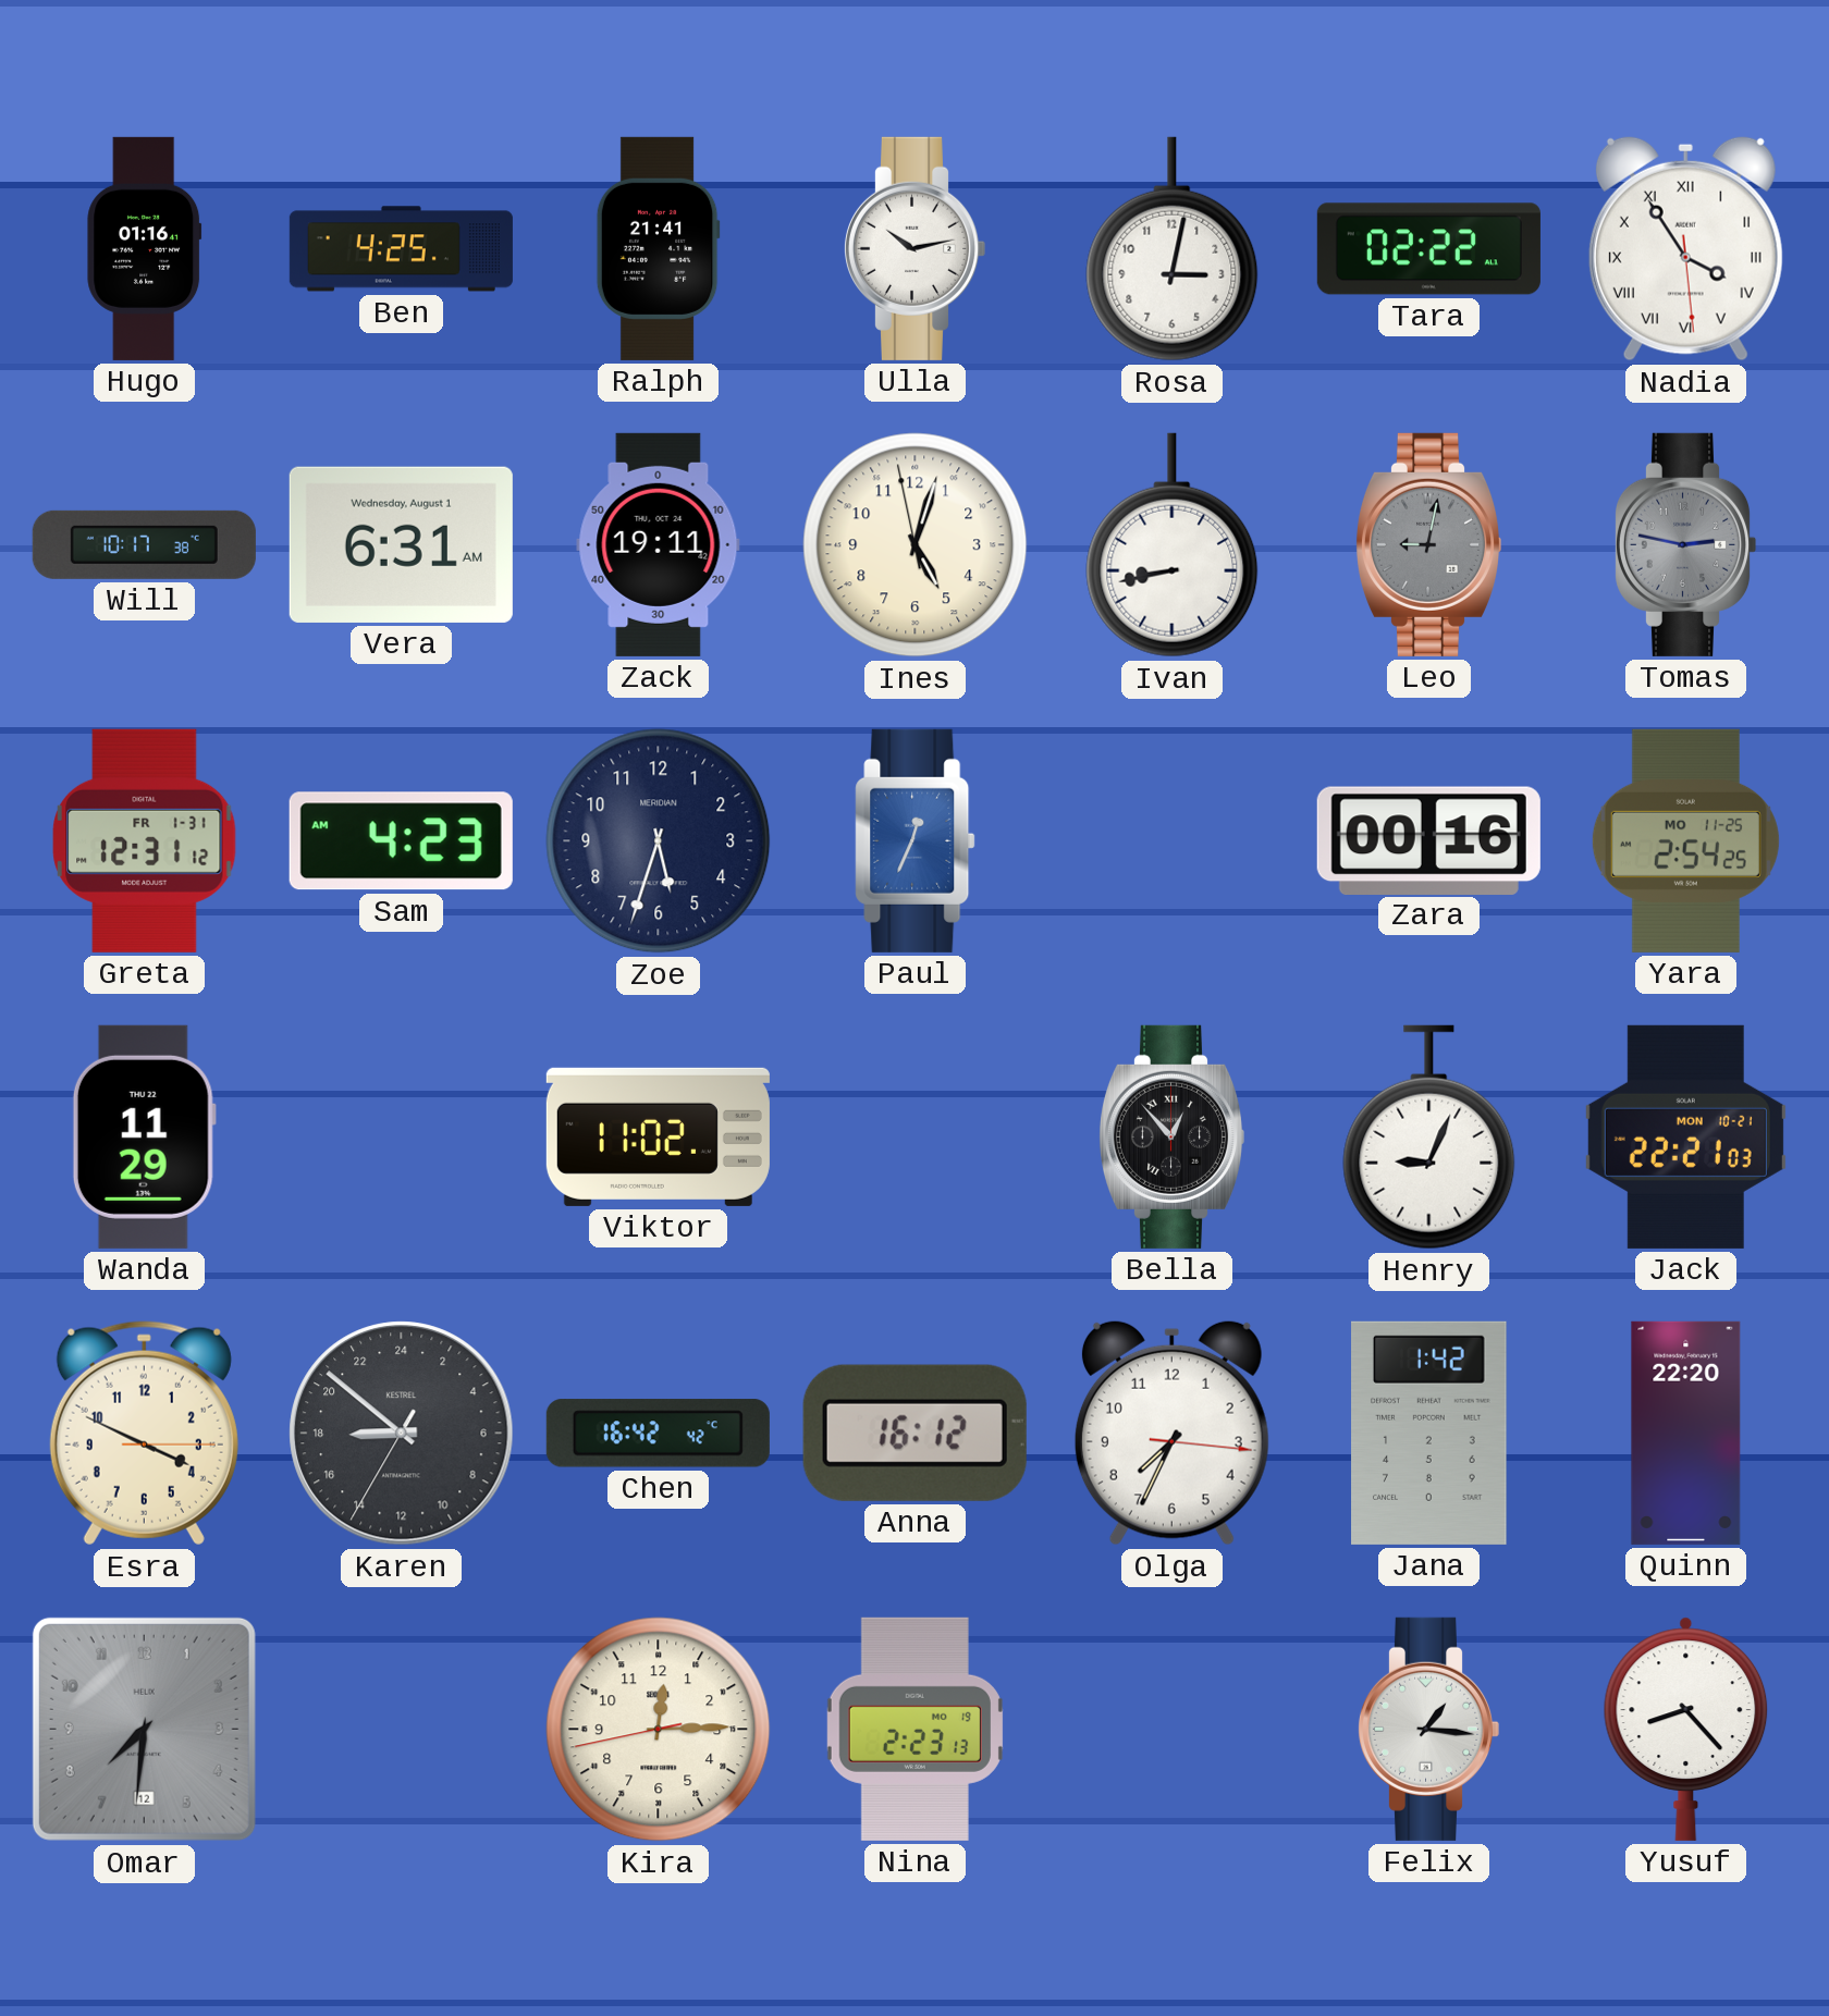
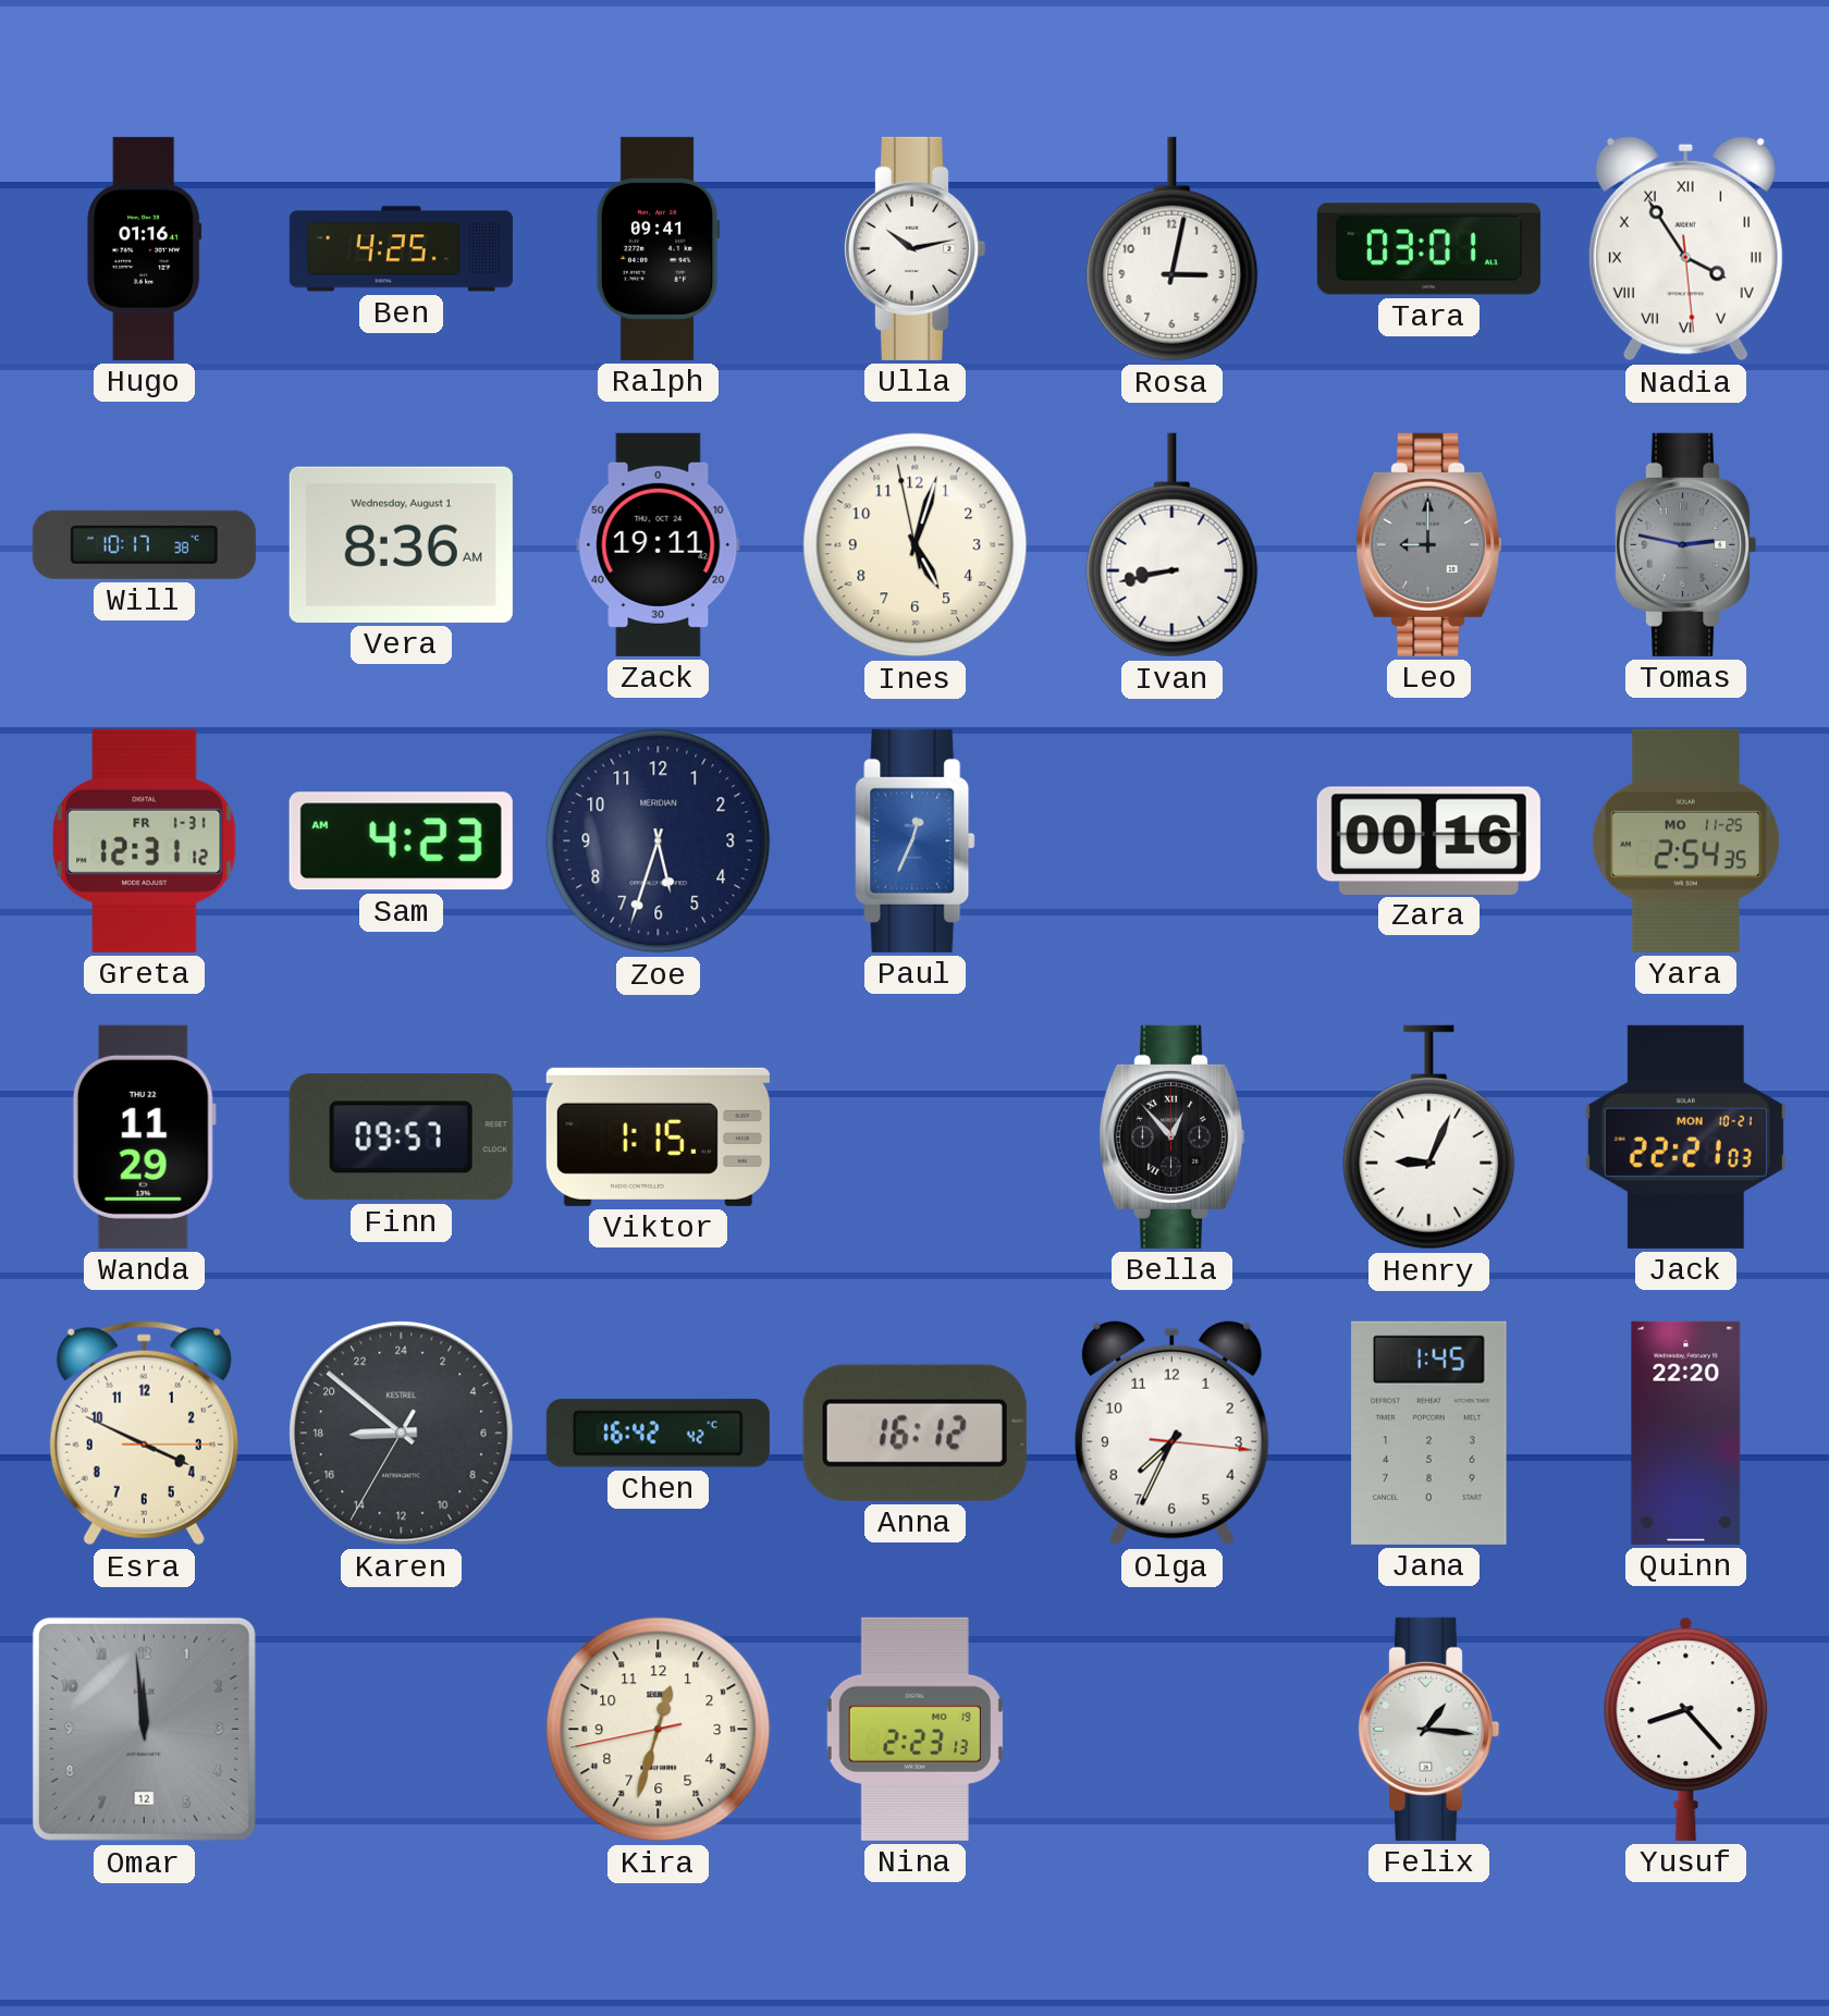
Ralph: 21:41 -> 09:41
Tara: 02:22 -> 03:01
Vera: 6:31 -> 8:36
Leo: 9:02 -> 9:00
Yara: 2:54:25 -> 2:54:35
Finn: none -> 09:57
Viktor: 11:02 -> 1:15
Jana: 1:42 -> 1:45
Omar: 7:31 -> 11:59
Kira: 12:14 -> 12:32
